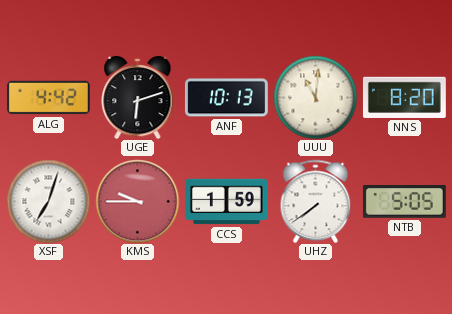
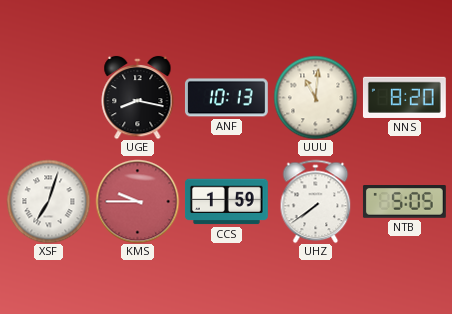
ALG: 4:42 -> none
UGE: 6:12 -> 8:17
